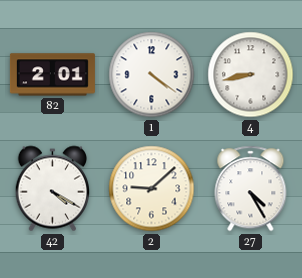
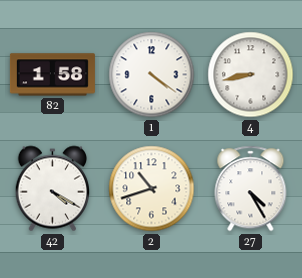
82: 2:01 -> 1:58
2: 9:08 -> 10:42
